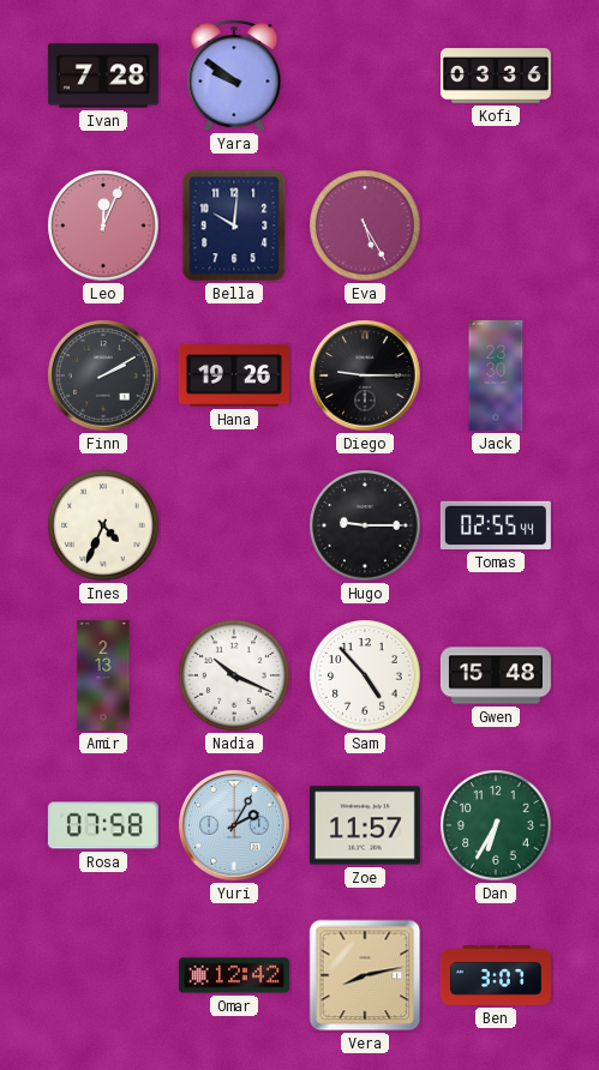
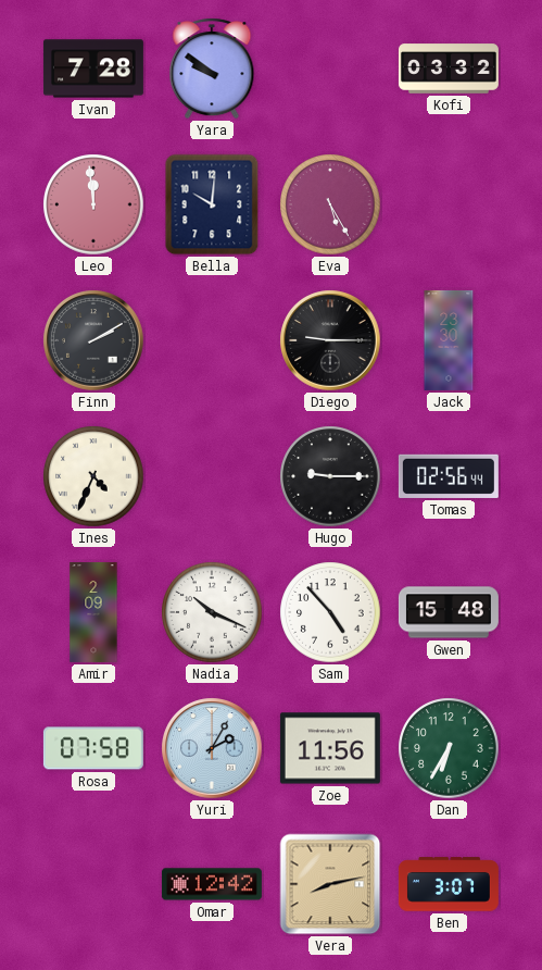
Kofi: 03:36 -> 03:32
Leo: 12:04 -> 11:59
Hana: 19:26 -> none
Tomas: 02:55 -> 02:56
Amir: 2:13 -> 2:09
Zoe: 11:57 -> 11:56
